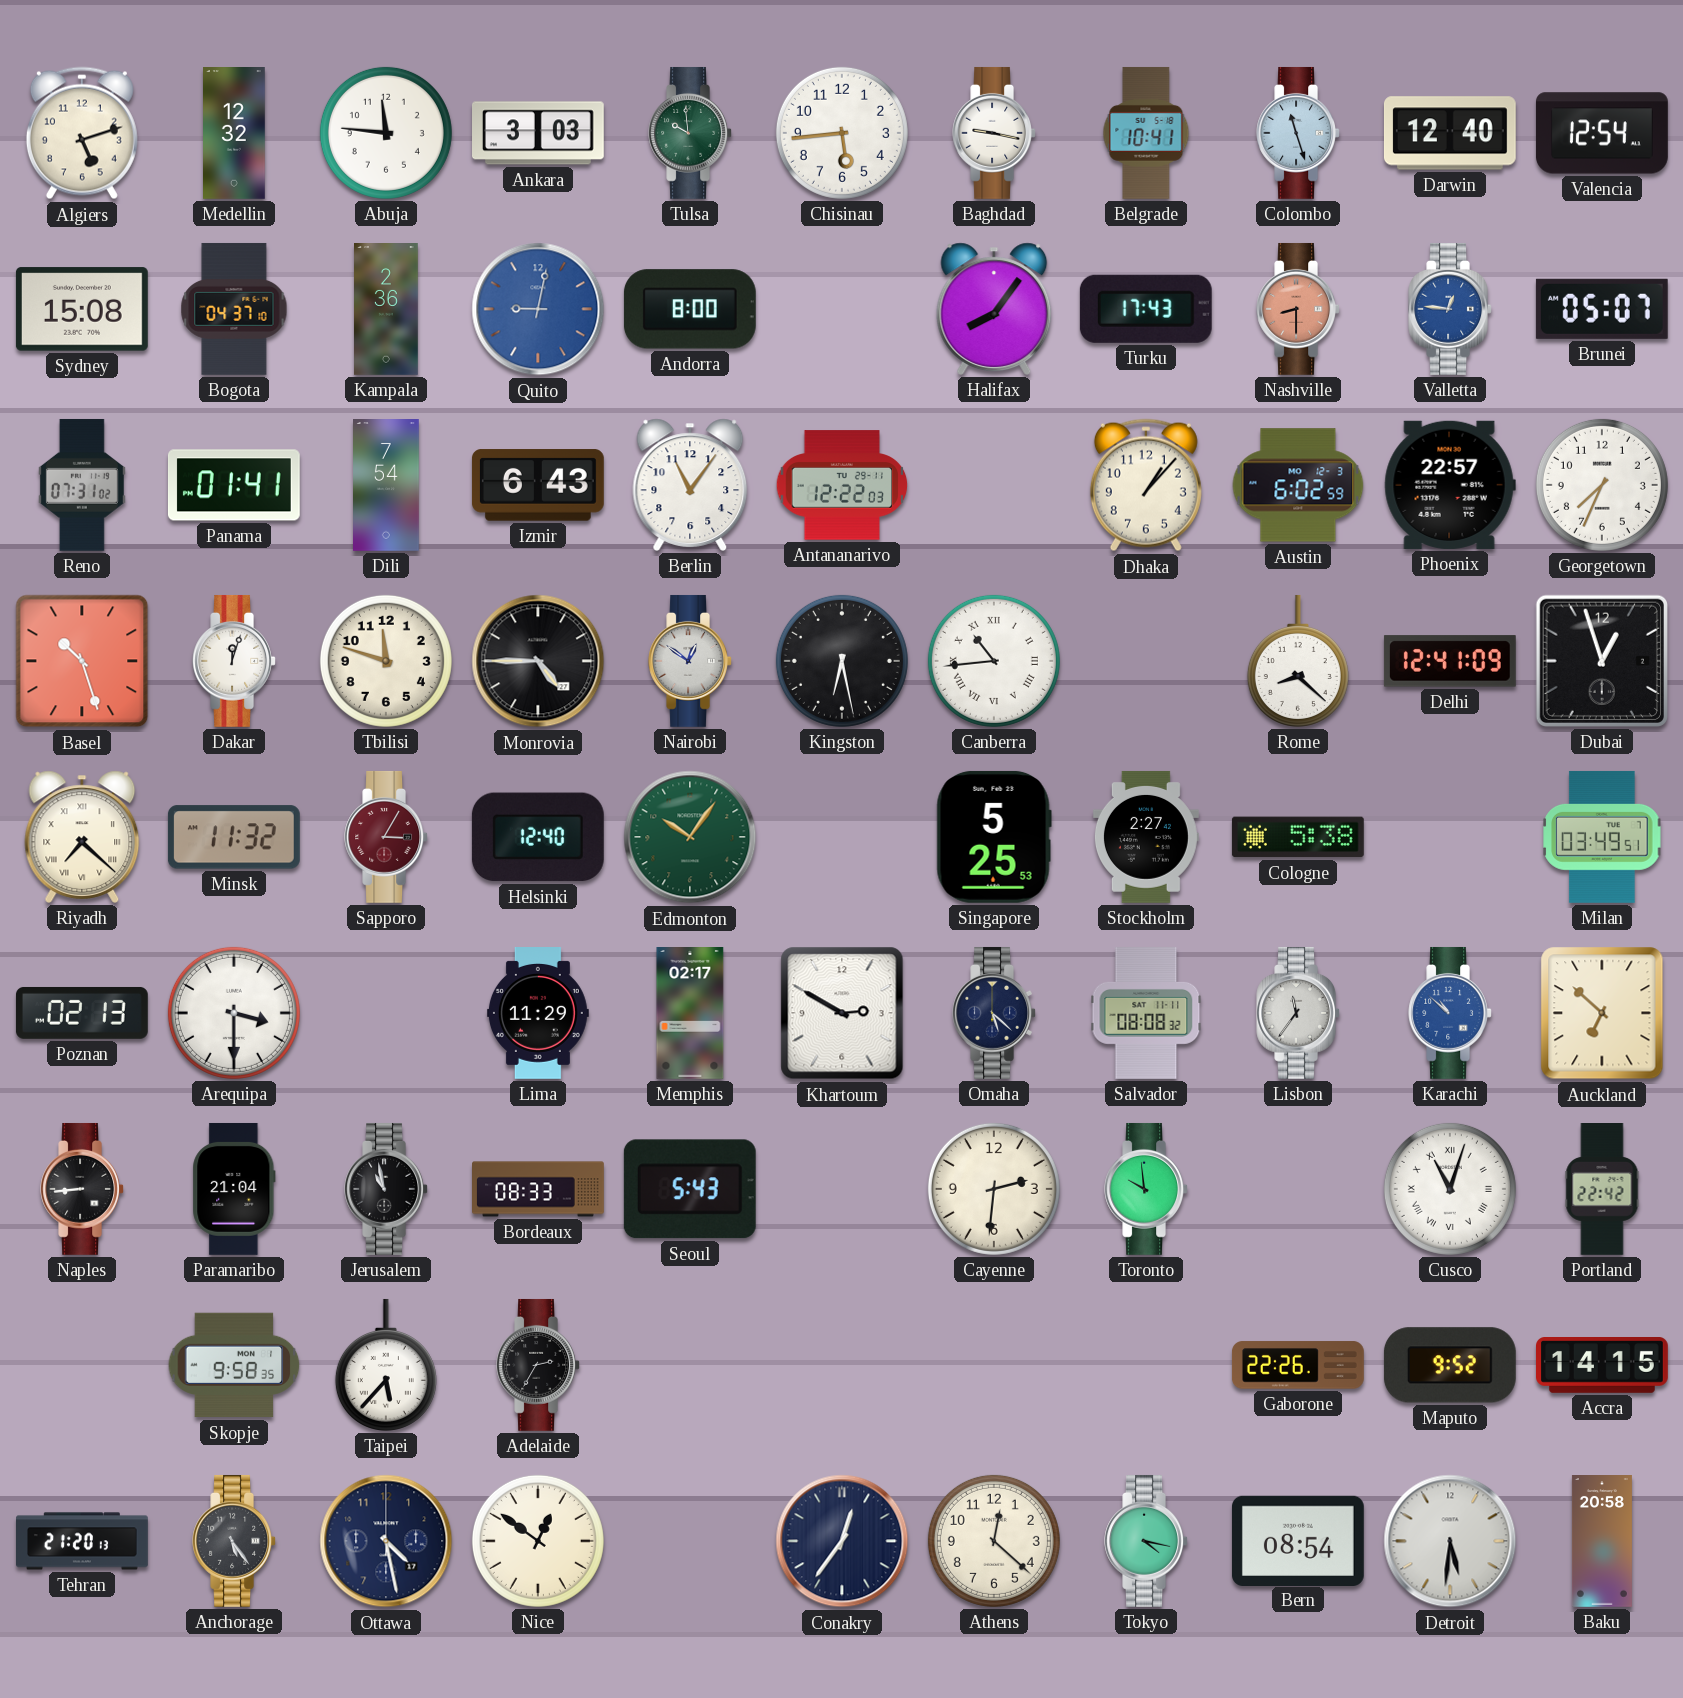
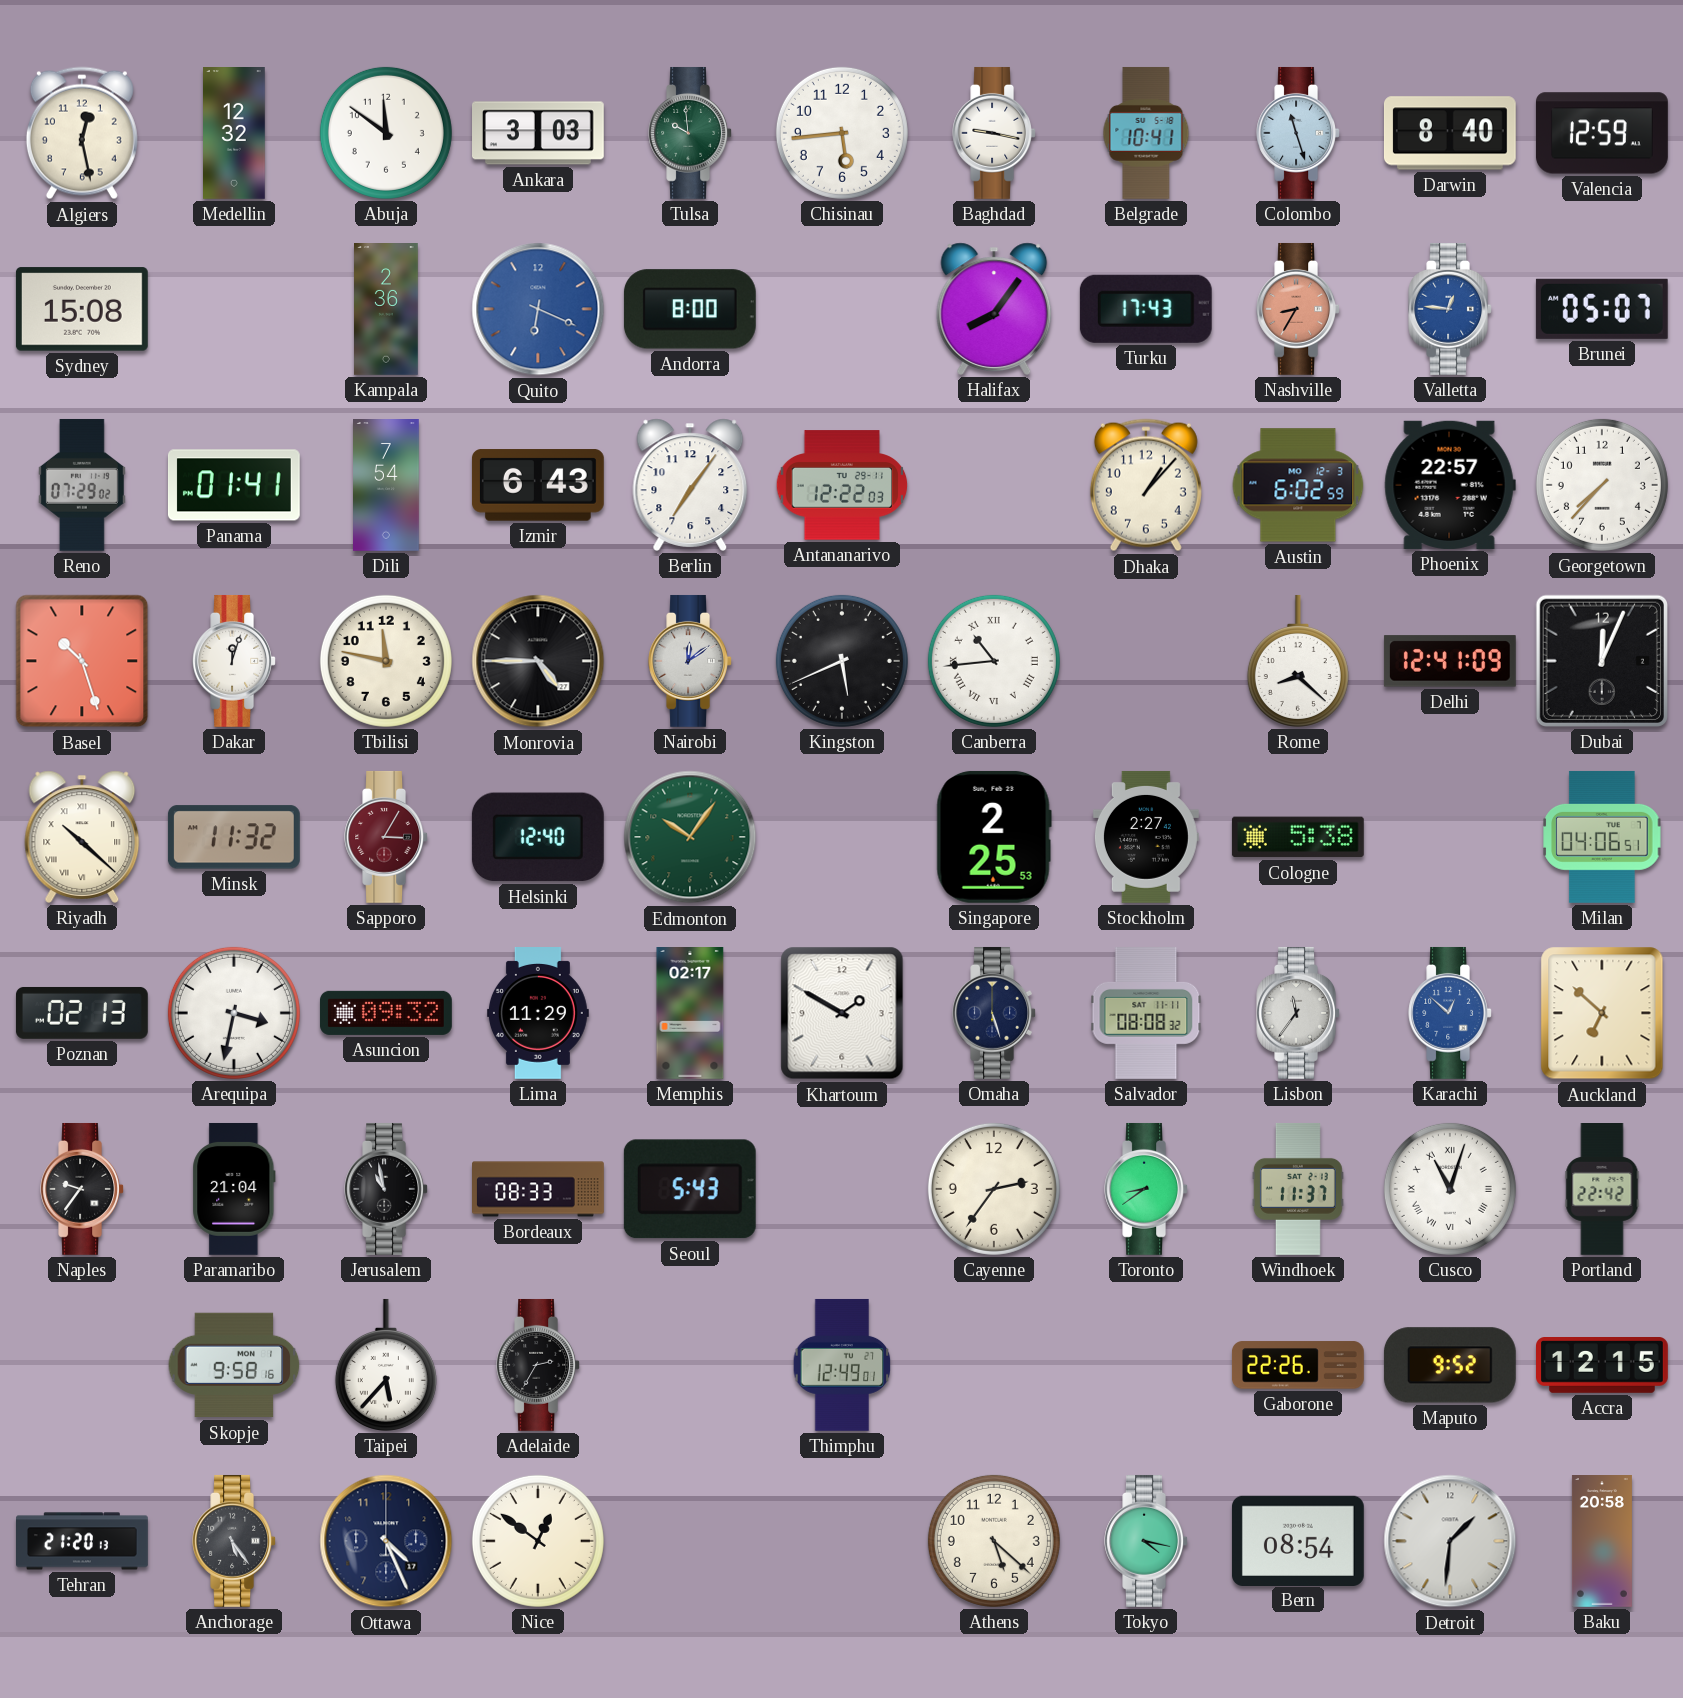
Algiers: 5:12 -> 12:28
Abuja: 11:46 -> 11:51
Darwin: 12:40 -> 8:40
Valencia: 12:54 -> 12:59
Bogota: 04:37 -> none
Quito: 9:02 -> 6:19
Nashville: 8:30 -> 8:35
Reno: 07:31 -> 07:29
Berlin: 11:06 -> 7:06
Georgetown: 7:34 -> 7:37
Tbilisi: 11:48 -> 11:47
Nairobi: 12:51 -> 12:09
Kingston: 6:28 -> 5:41
Dubai: 12:57 -> 12:04
Riyadh: 7:22 -> 10:22
Singapore: 5:25 -> 2:25
Milan: 03:49 -> 04:06
Arequipa: 3:30 -> 3:32
Asuncion: none -> 09:32
Khartoum: 2:50 -> 1:50
Omaha: 5:22 -> 5:27
Karachi: 10:52 -> 12:52
Naples: 8:44 -> 9:36
Cayenne: 2:31 -> 2:36
Toronto: 9:59 -> 8:39
Windhoek: none -> 11:37
Skopje: 9:58:35 -> 9:58:16
Thimphu: none -> 12:49
Accra: 14:15 -> 12:15
Ottawa: 4:28 -> 4:26
Conakry: 12:36 -> none
Athens: 12:22 -> 5:22
Detroit: 5:31 -> 1:31
